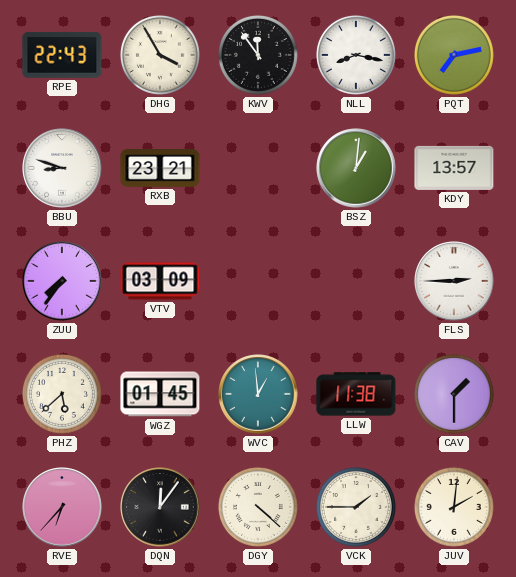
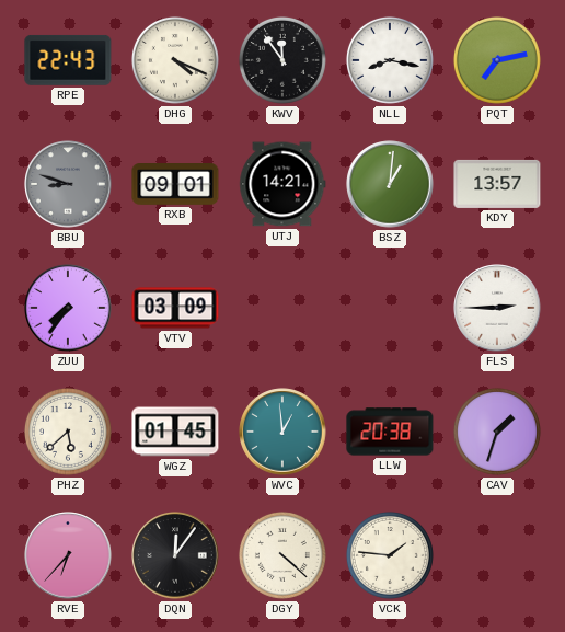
DHG: 3:55 -> 4:19
BBU dial: white -> grey
RXB: 23:21 -> 09:01
UTJ: none -> 14:21
LLW: 11:38 -> 20:38
CAV: 1:30 -> 1:33
VCK: 1:45 -> 1:46
JUV: 2:01 -> none
